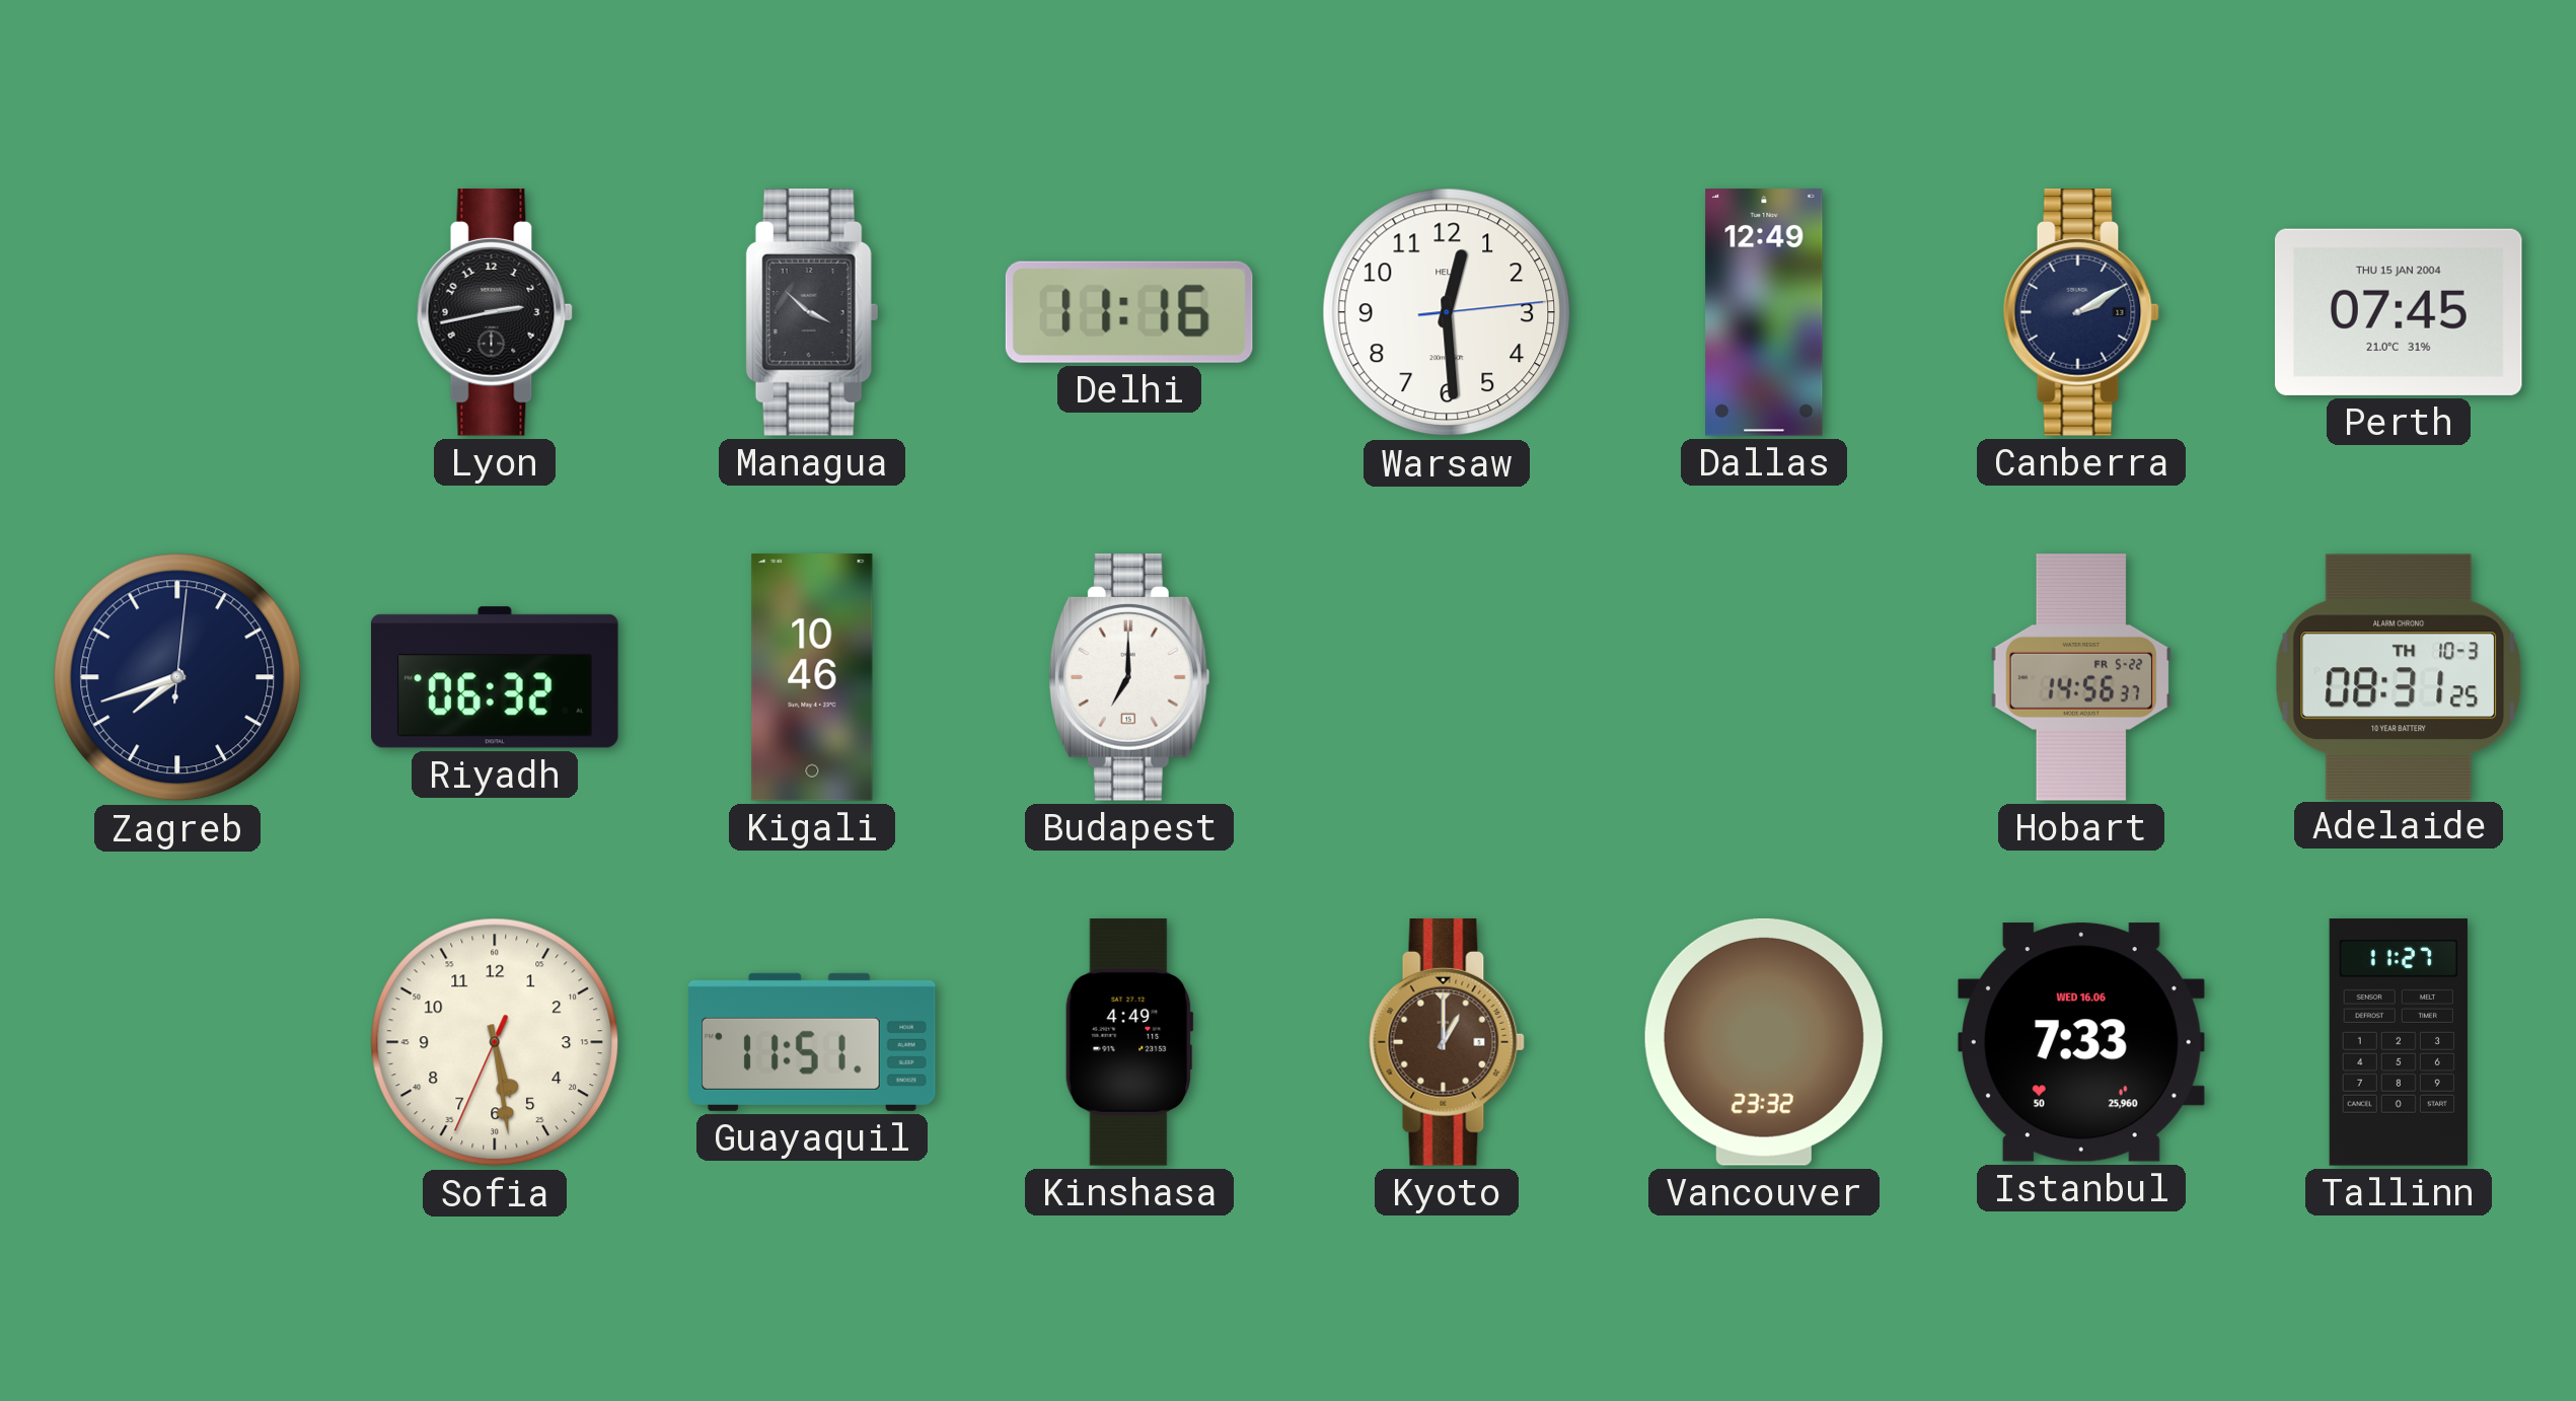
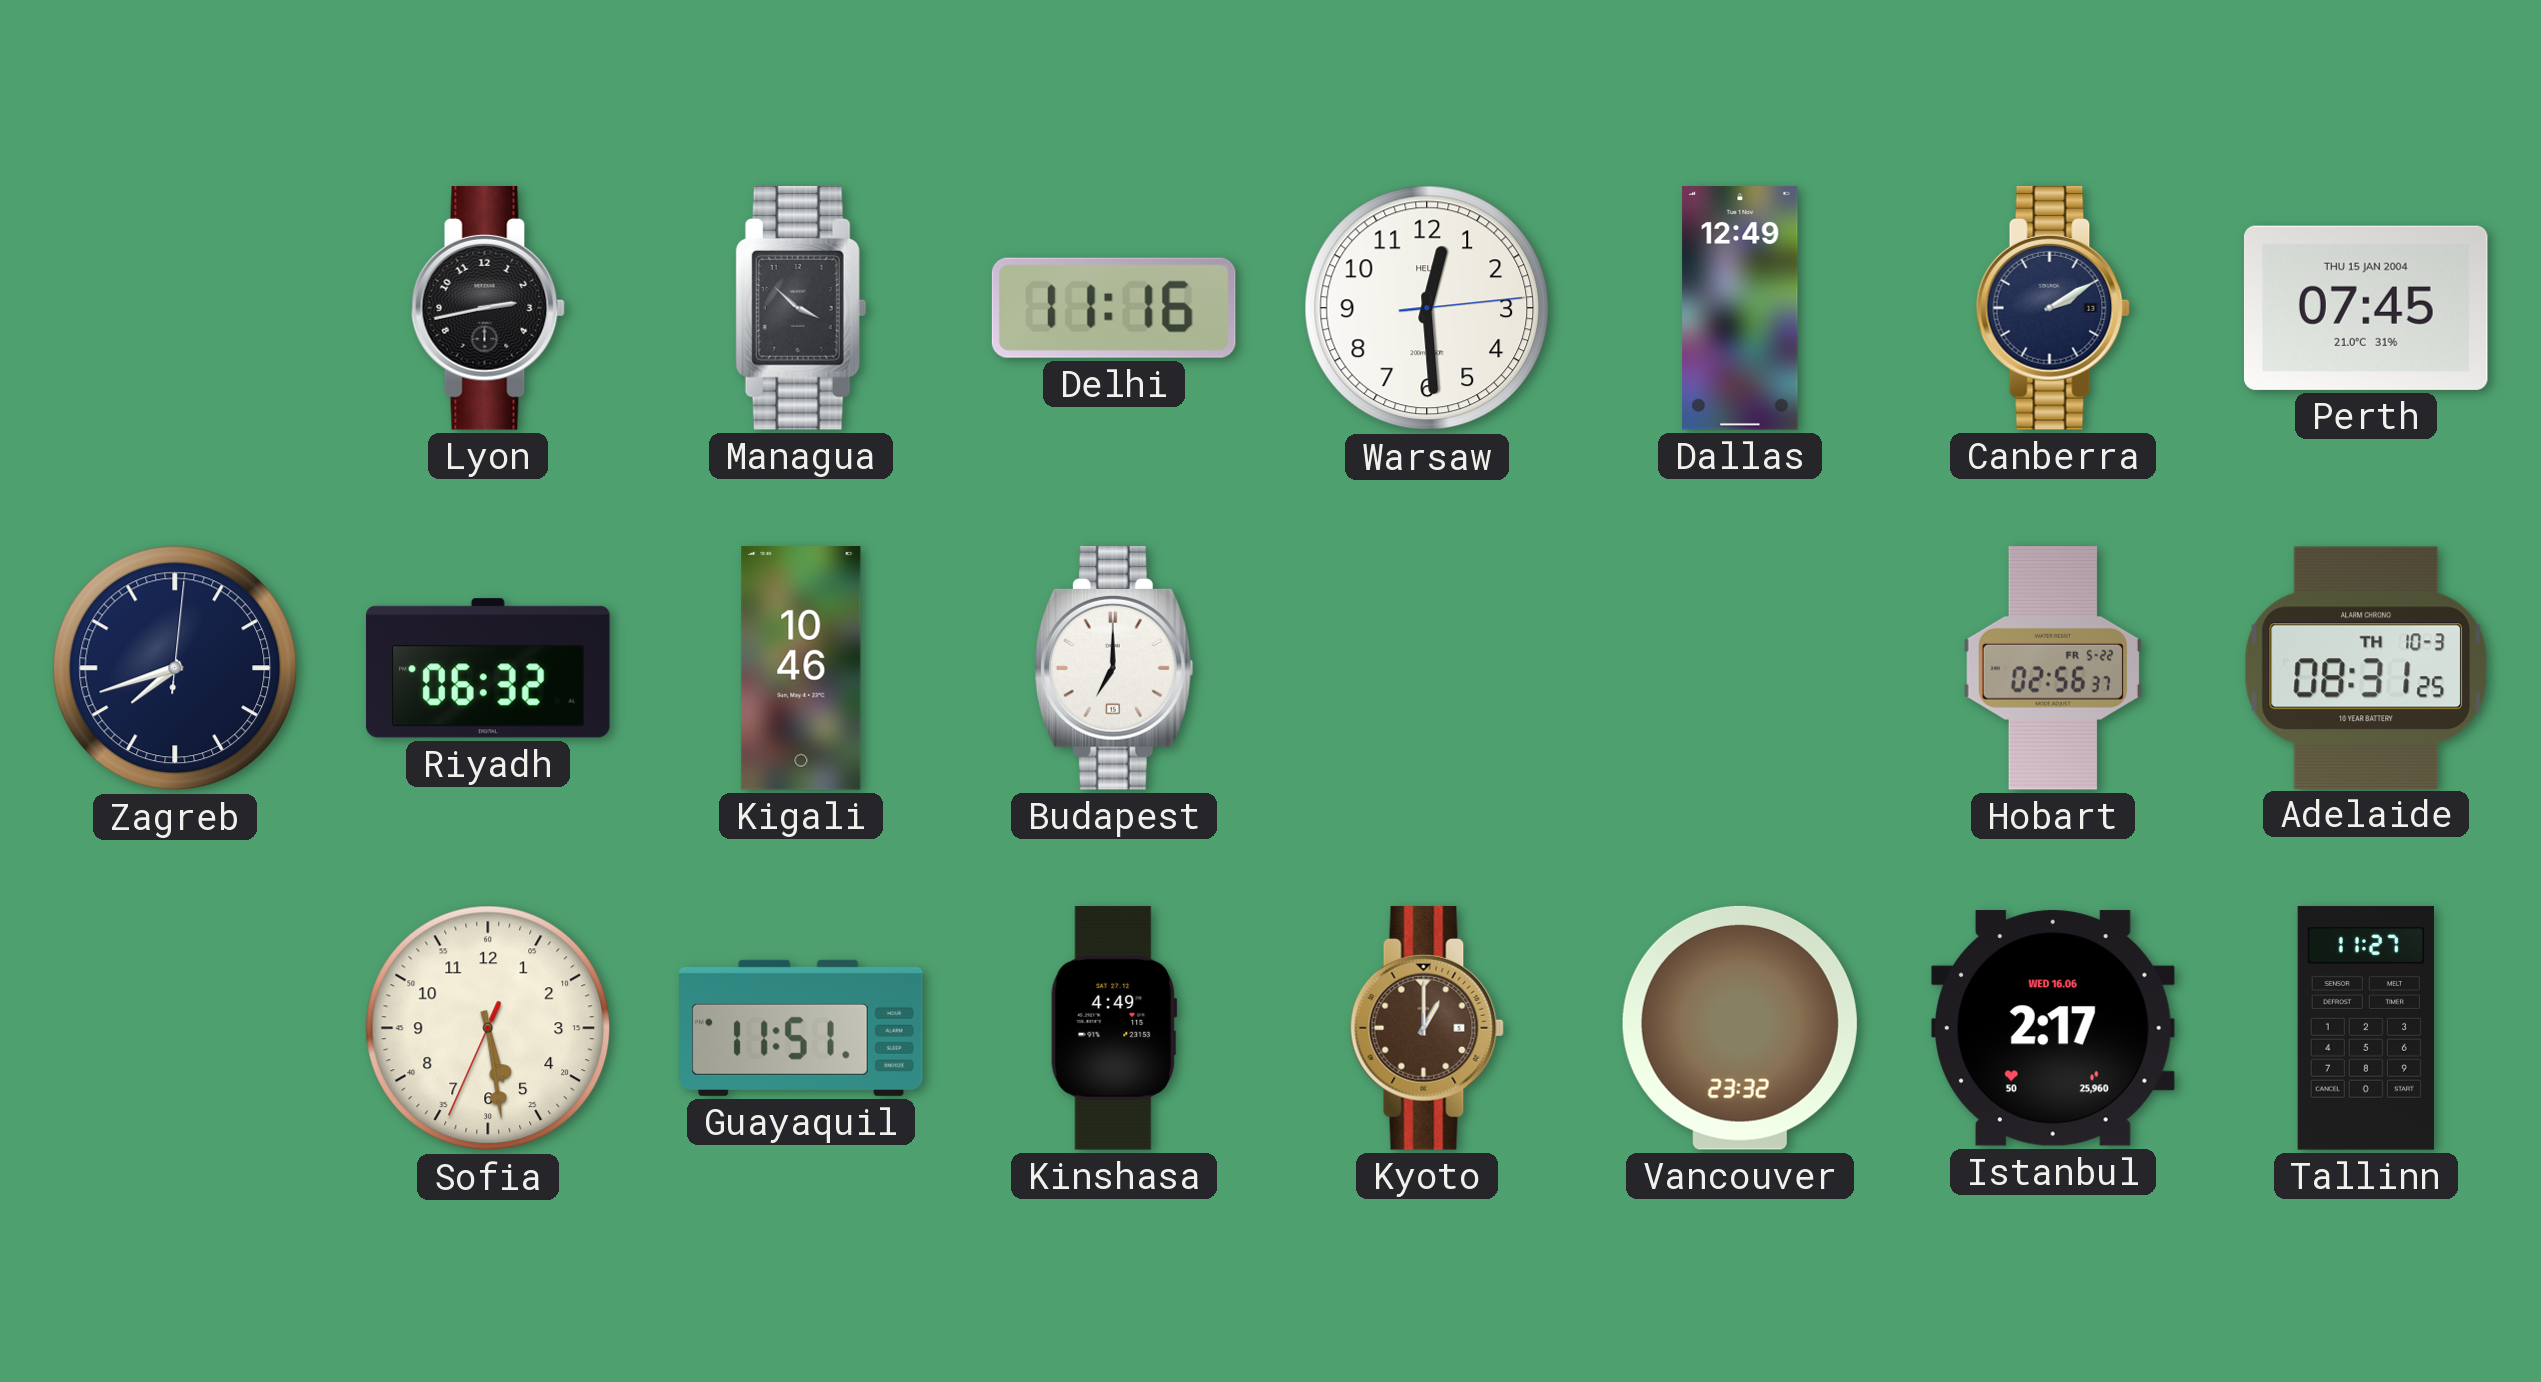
Hobart: 14:56 -> 02:56
Istanbul: 7:33 -> 2:17
